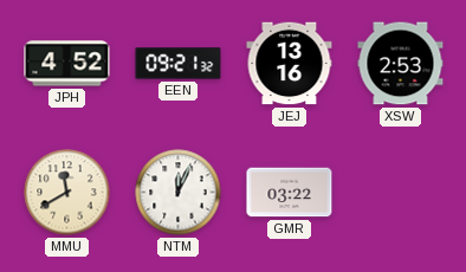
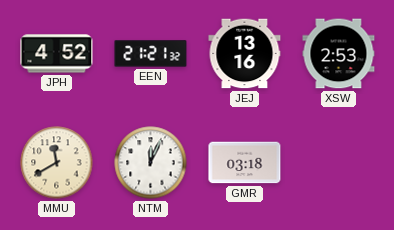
EEN: 09:21 -> 21:21
GMR: 03:22 -> 03:18
